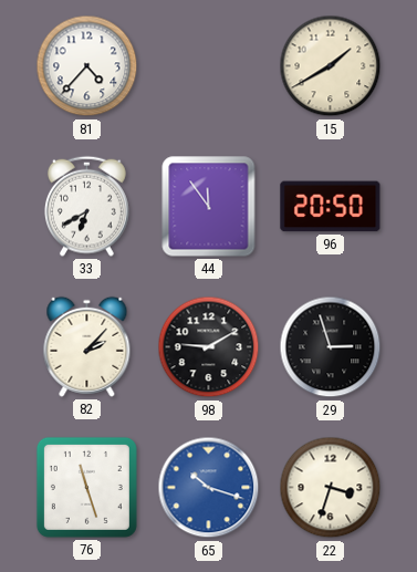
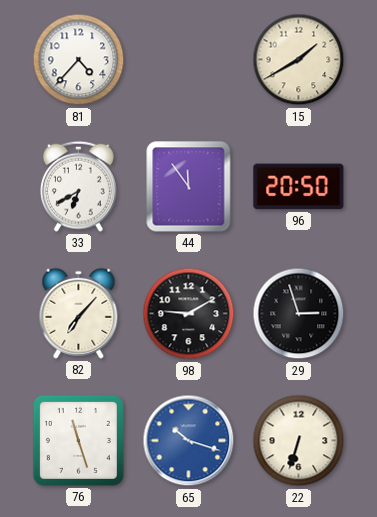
82: 2:07 -> 7:07
22: 3:33 -> 6:33
